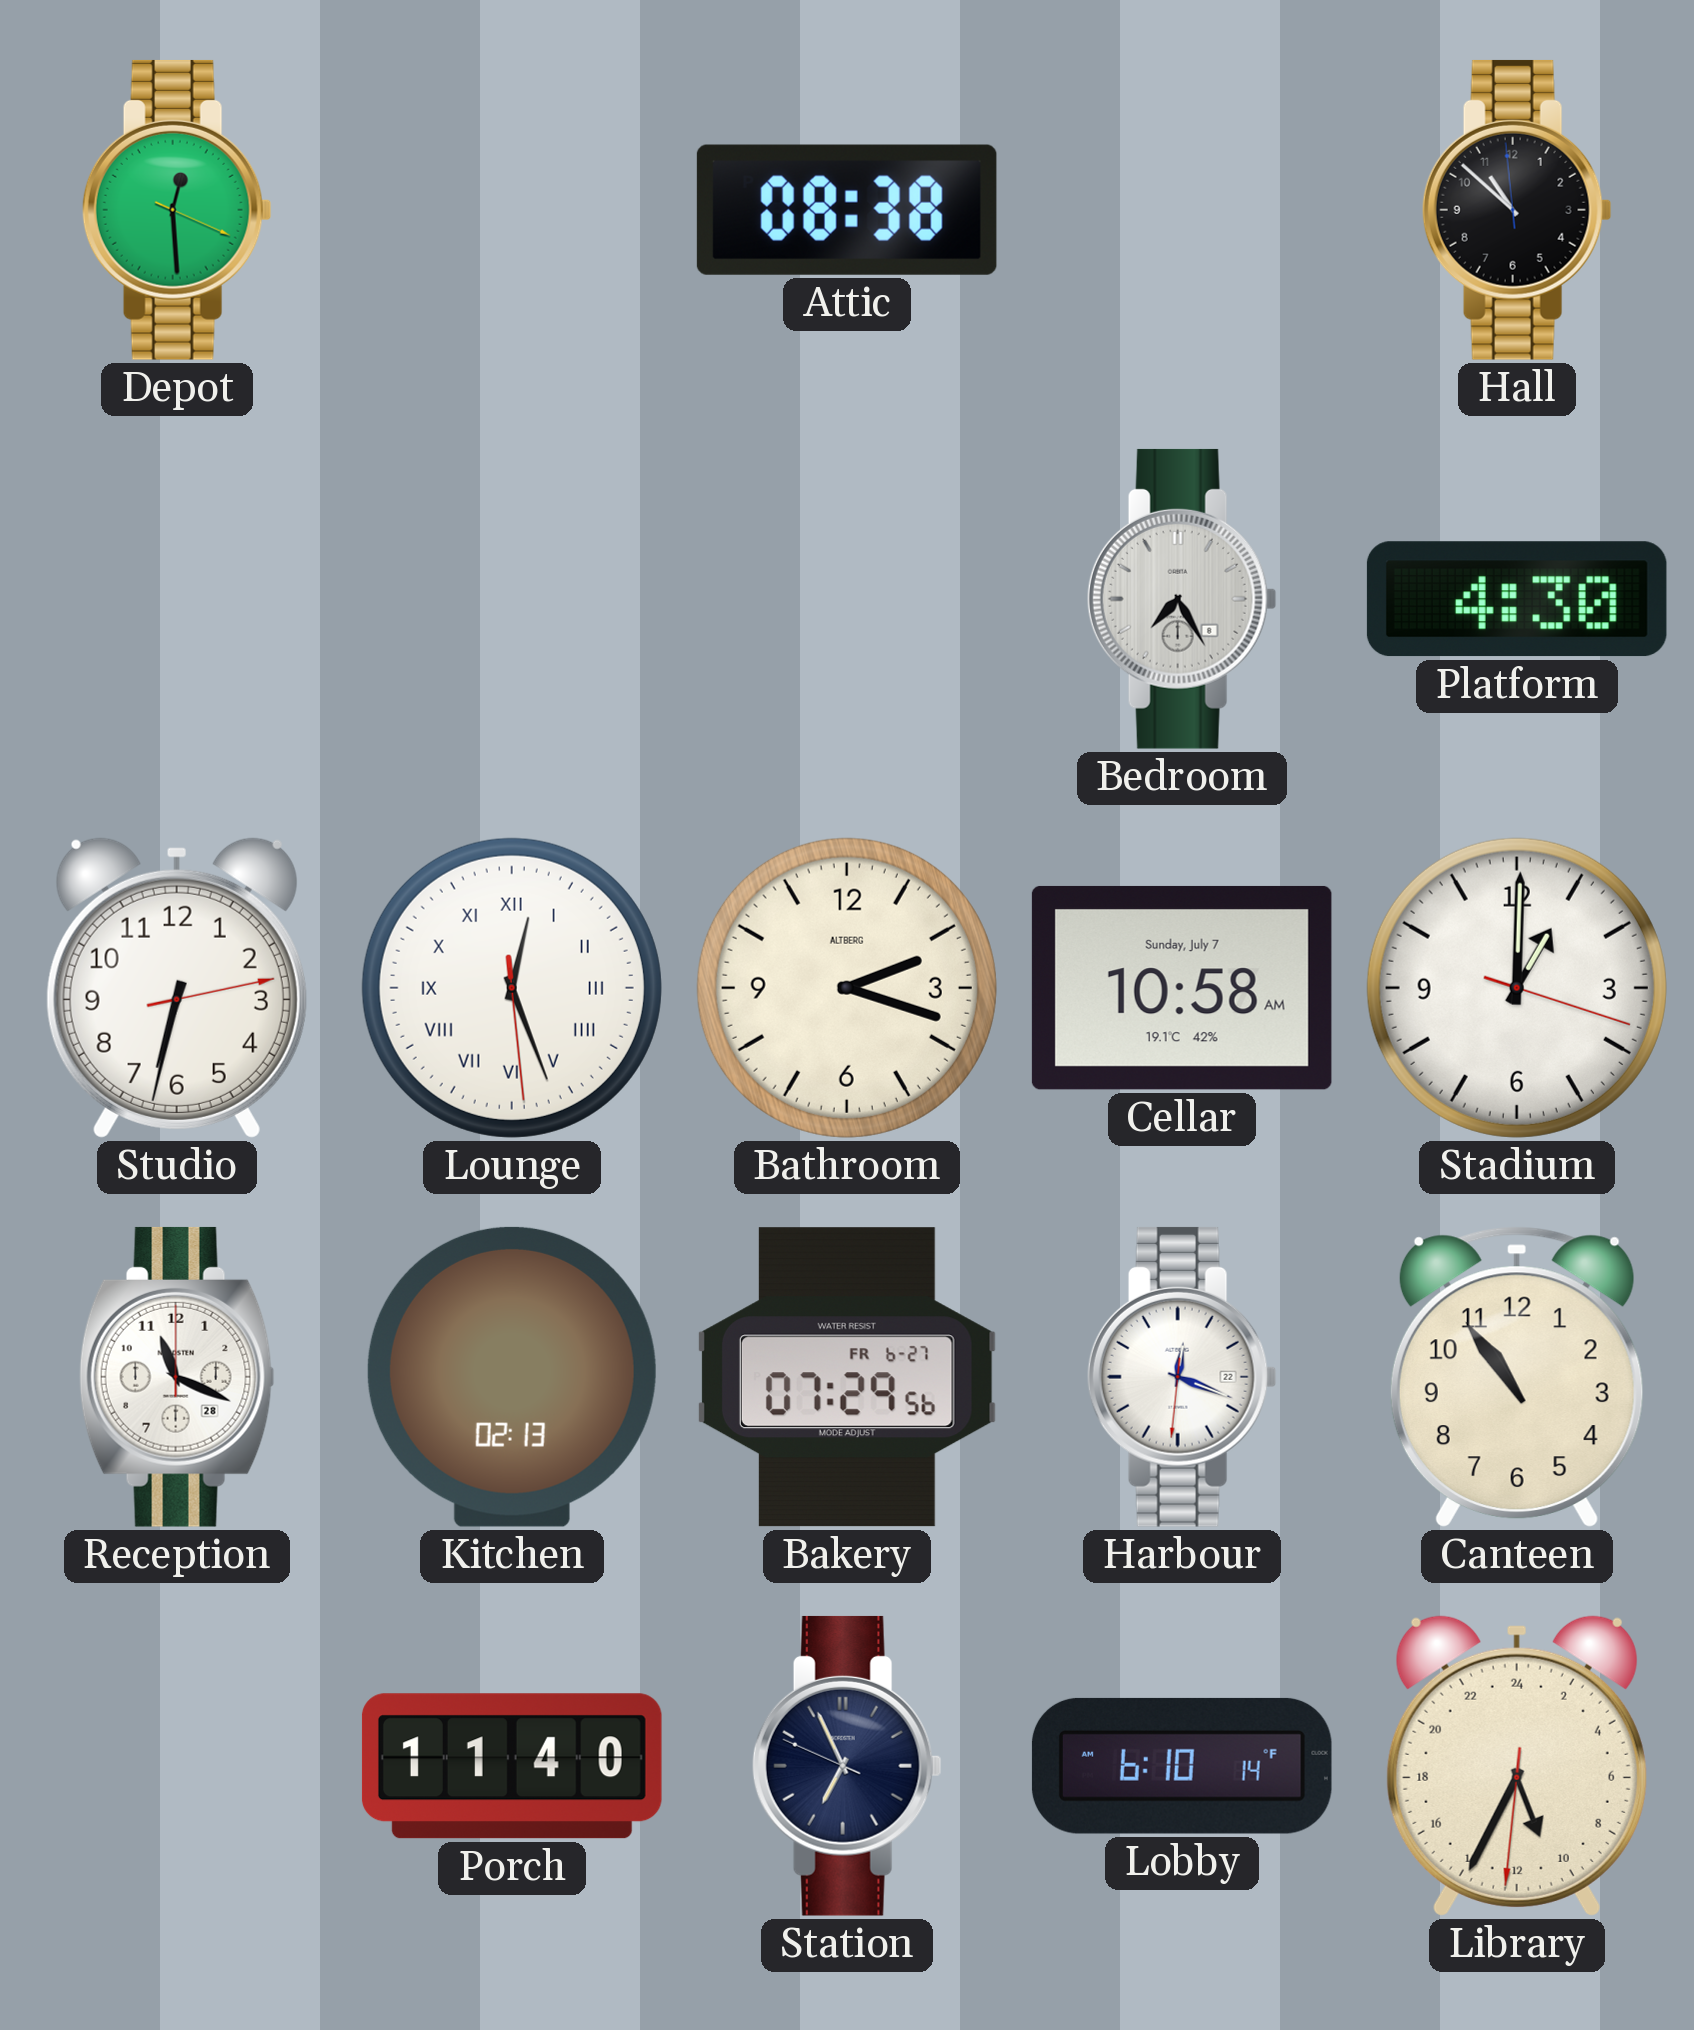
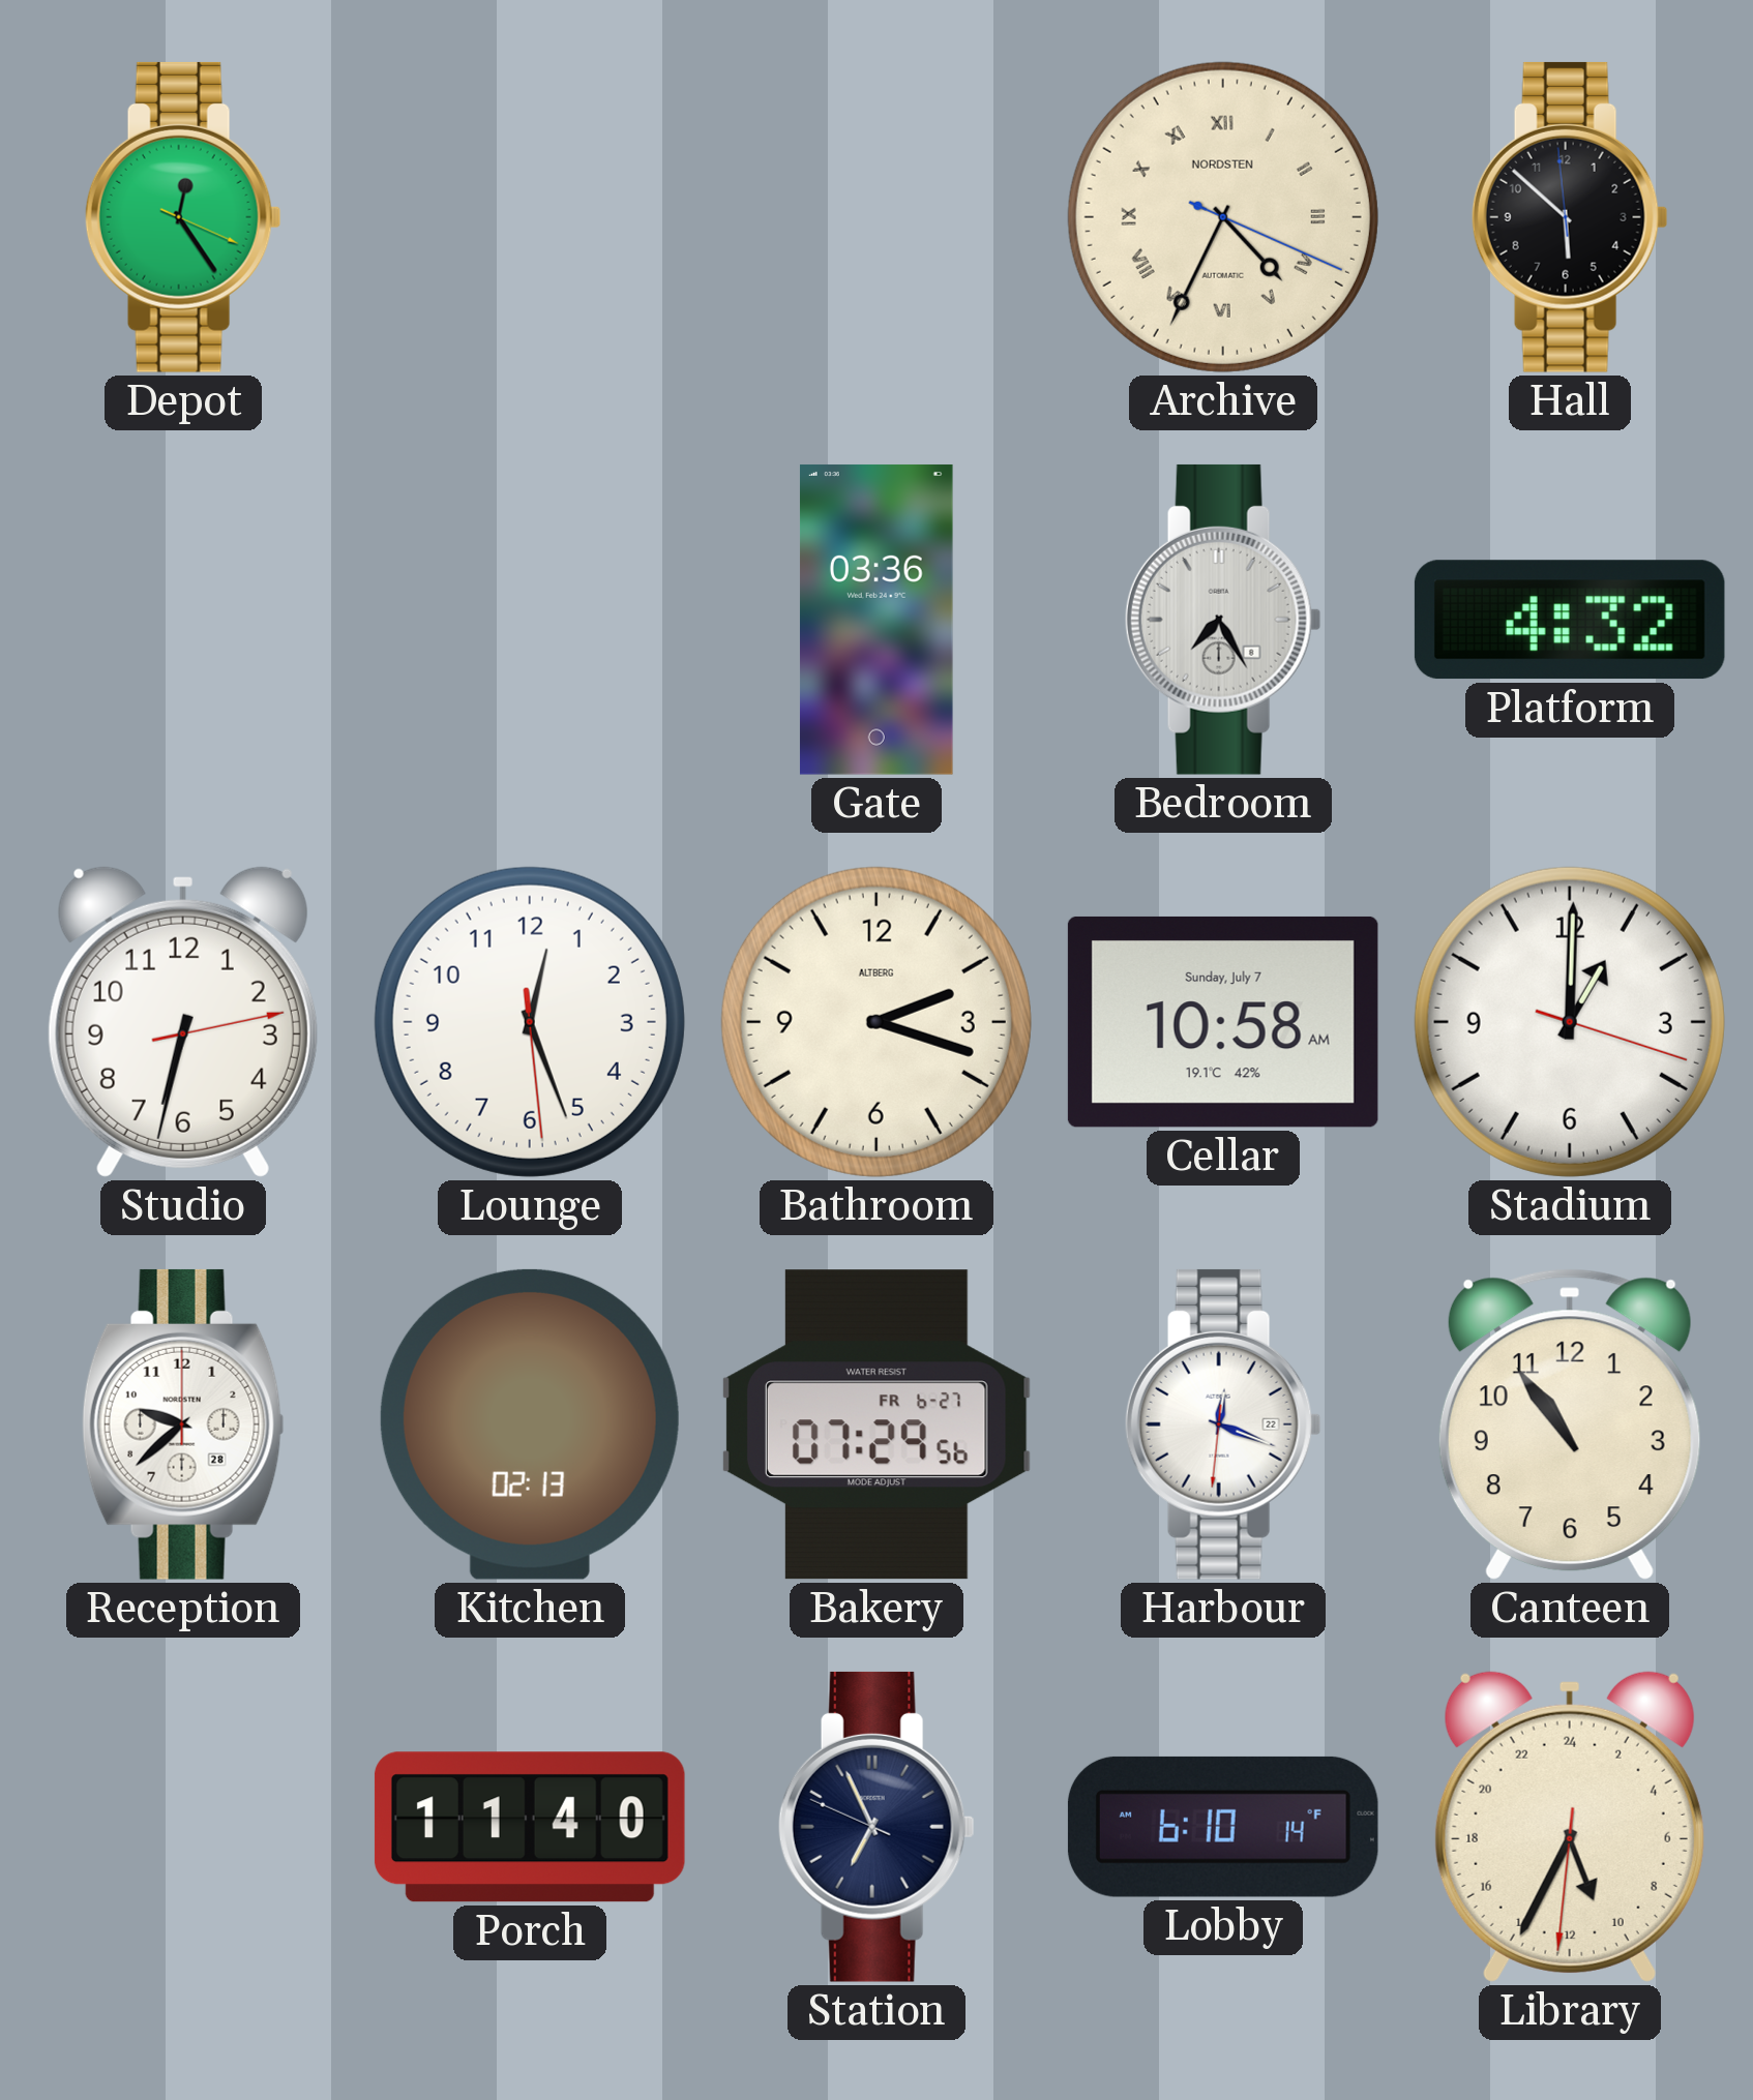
Depot: 12:29 -> 12:24
Attic: 08:38 -> none
Archive: none -> 4:34
Hall: 10:51 -> 5:51
Gate: none -> 03:36
Platform: 4:30 -> 4:32
Lounge numerals: Roman -> Arabic
Reception: 11:19 -> 9:38
